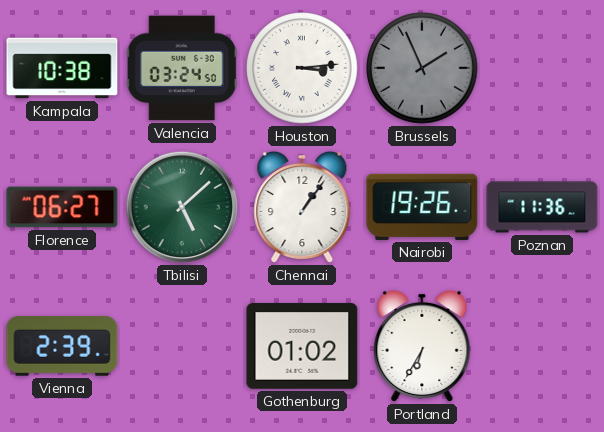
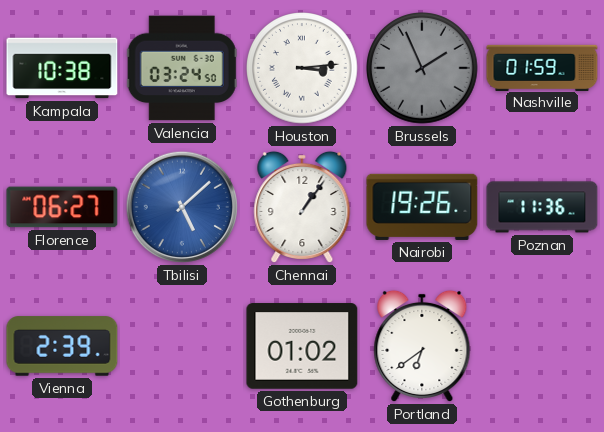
Nashville: none -> 01:59
Tbilisi dial: green -> blue
Portland: 6:35 -> 6:39
